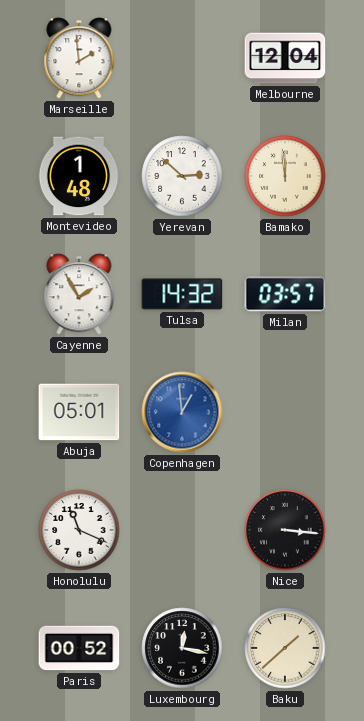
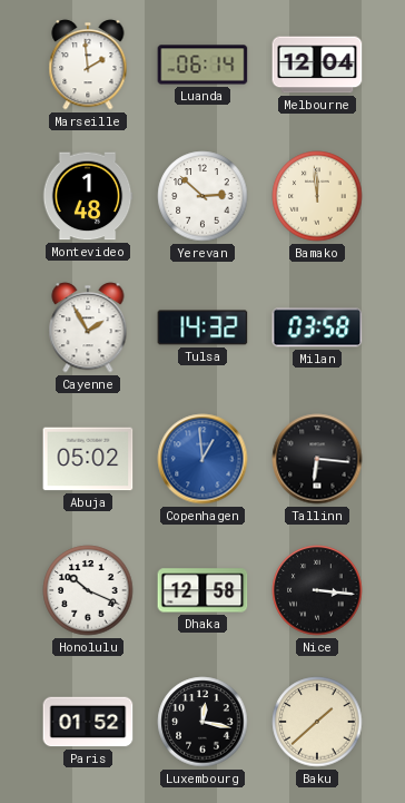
Luanda: none -> 06:14
Milan: 03:57 -> 03:58
Abuja: 05:01 -> 05:02
Tallinn: none -> 6:16
Honolulu: 11:19 -> 10:19
Dhaka: none -> 12:58
Paris: 00:52 -> 01:52
